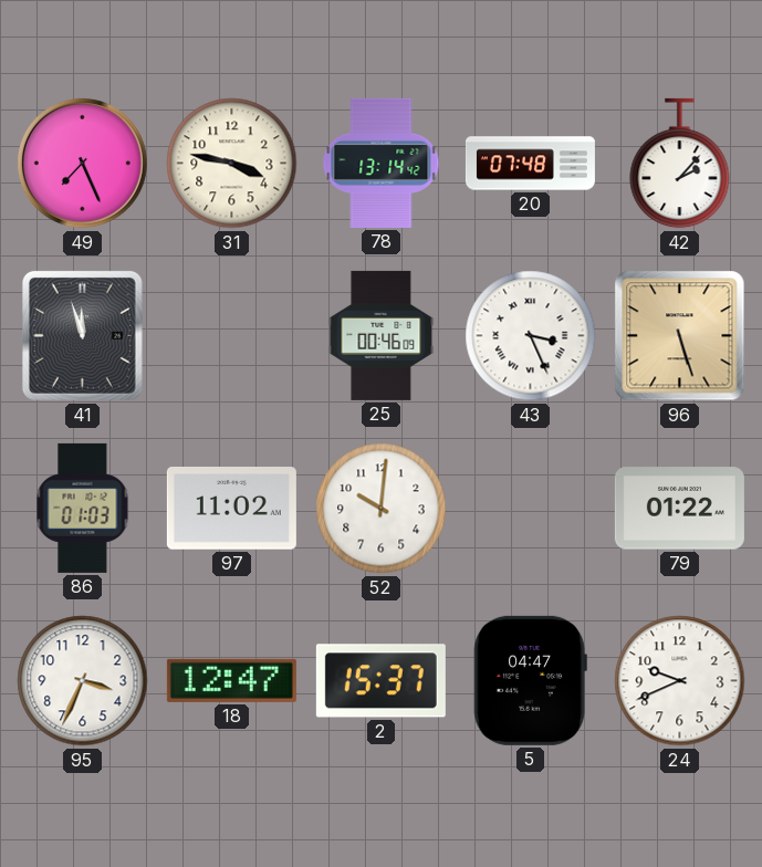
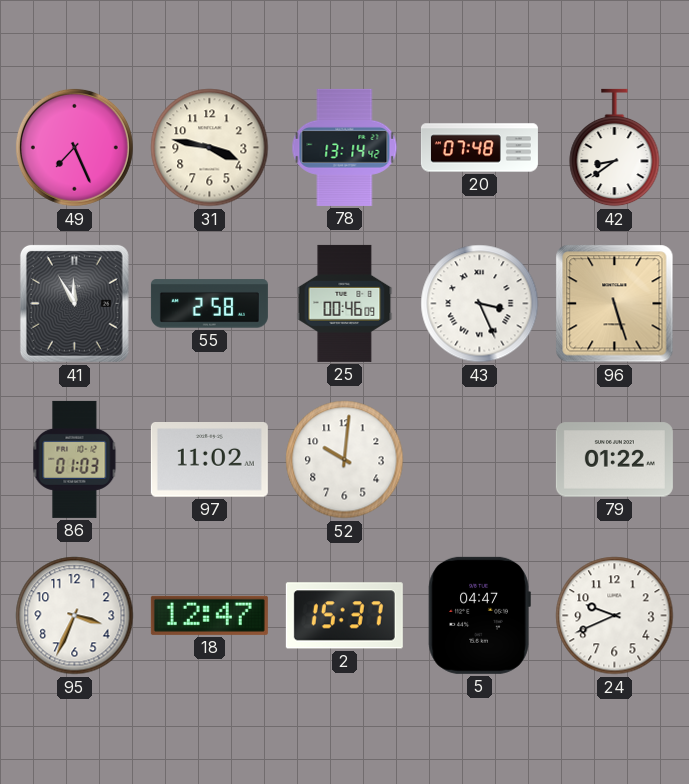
42: 2:07 -> 8:39
41: 11:57 -> 11:55
55: none -> 2:58
